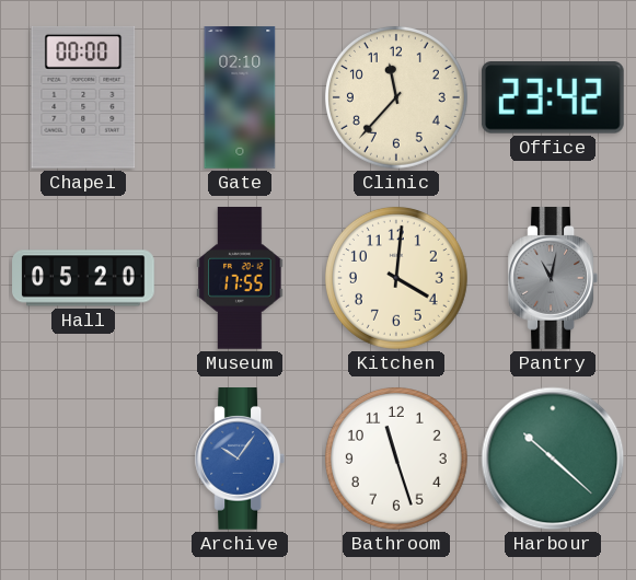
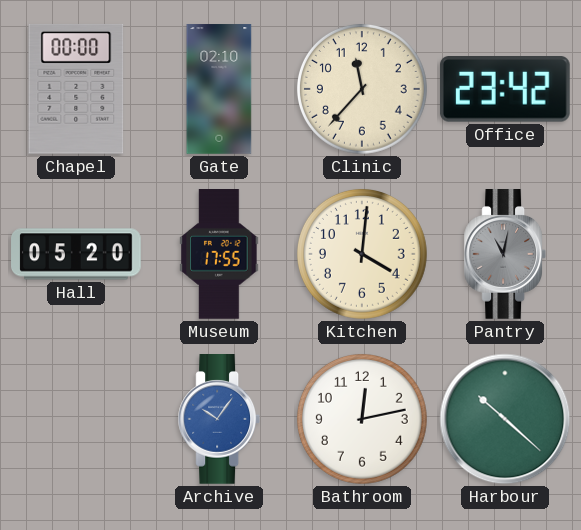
Bathroom: 11:27 -> 12:13
